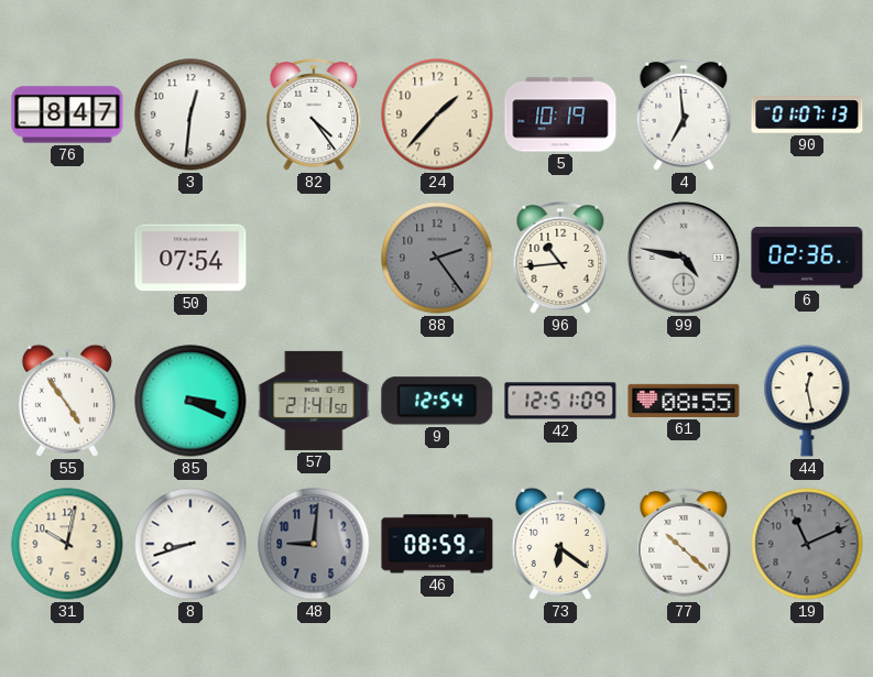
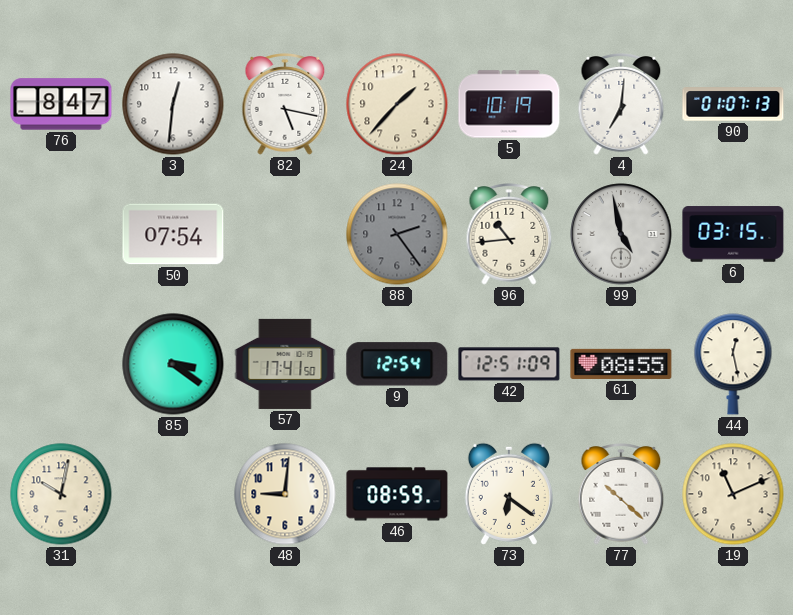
82: 4:24 -> 5:17
4: 6:59 -> 7:01
99: 4:47 -> 4:58
6: 02:36 -> 03:15
55: 4:54 -> none
85: 3:19 -> 3:21
57: 21:41 -> 17:41
8: 8:42 -> none
48 dial: grey -> cream
19 dial: grey -> cream
